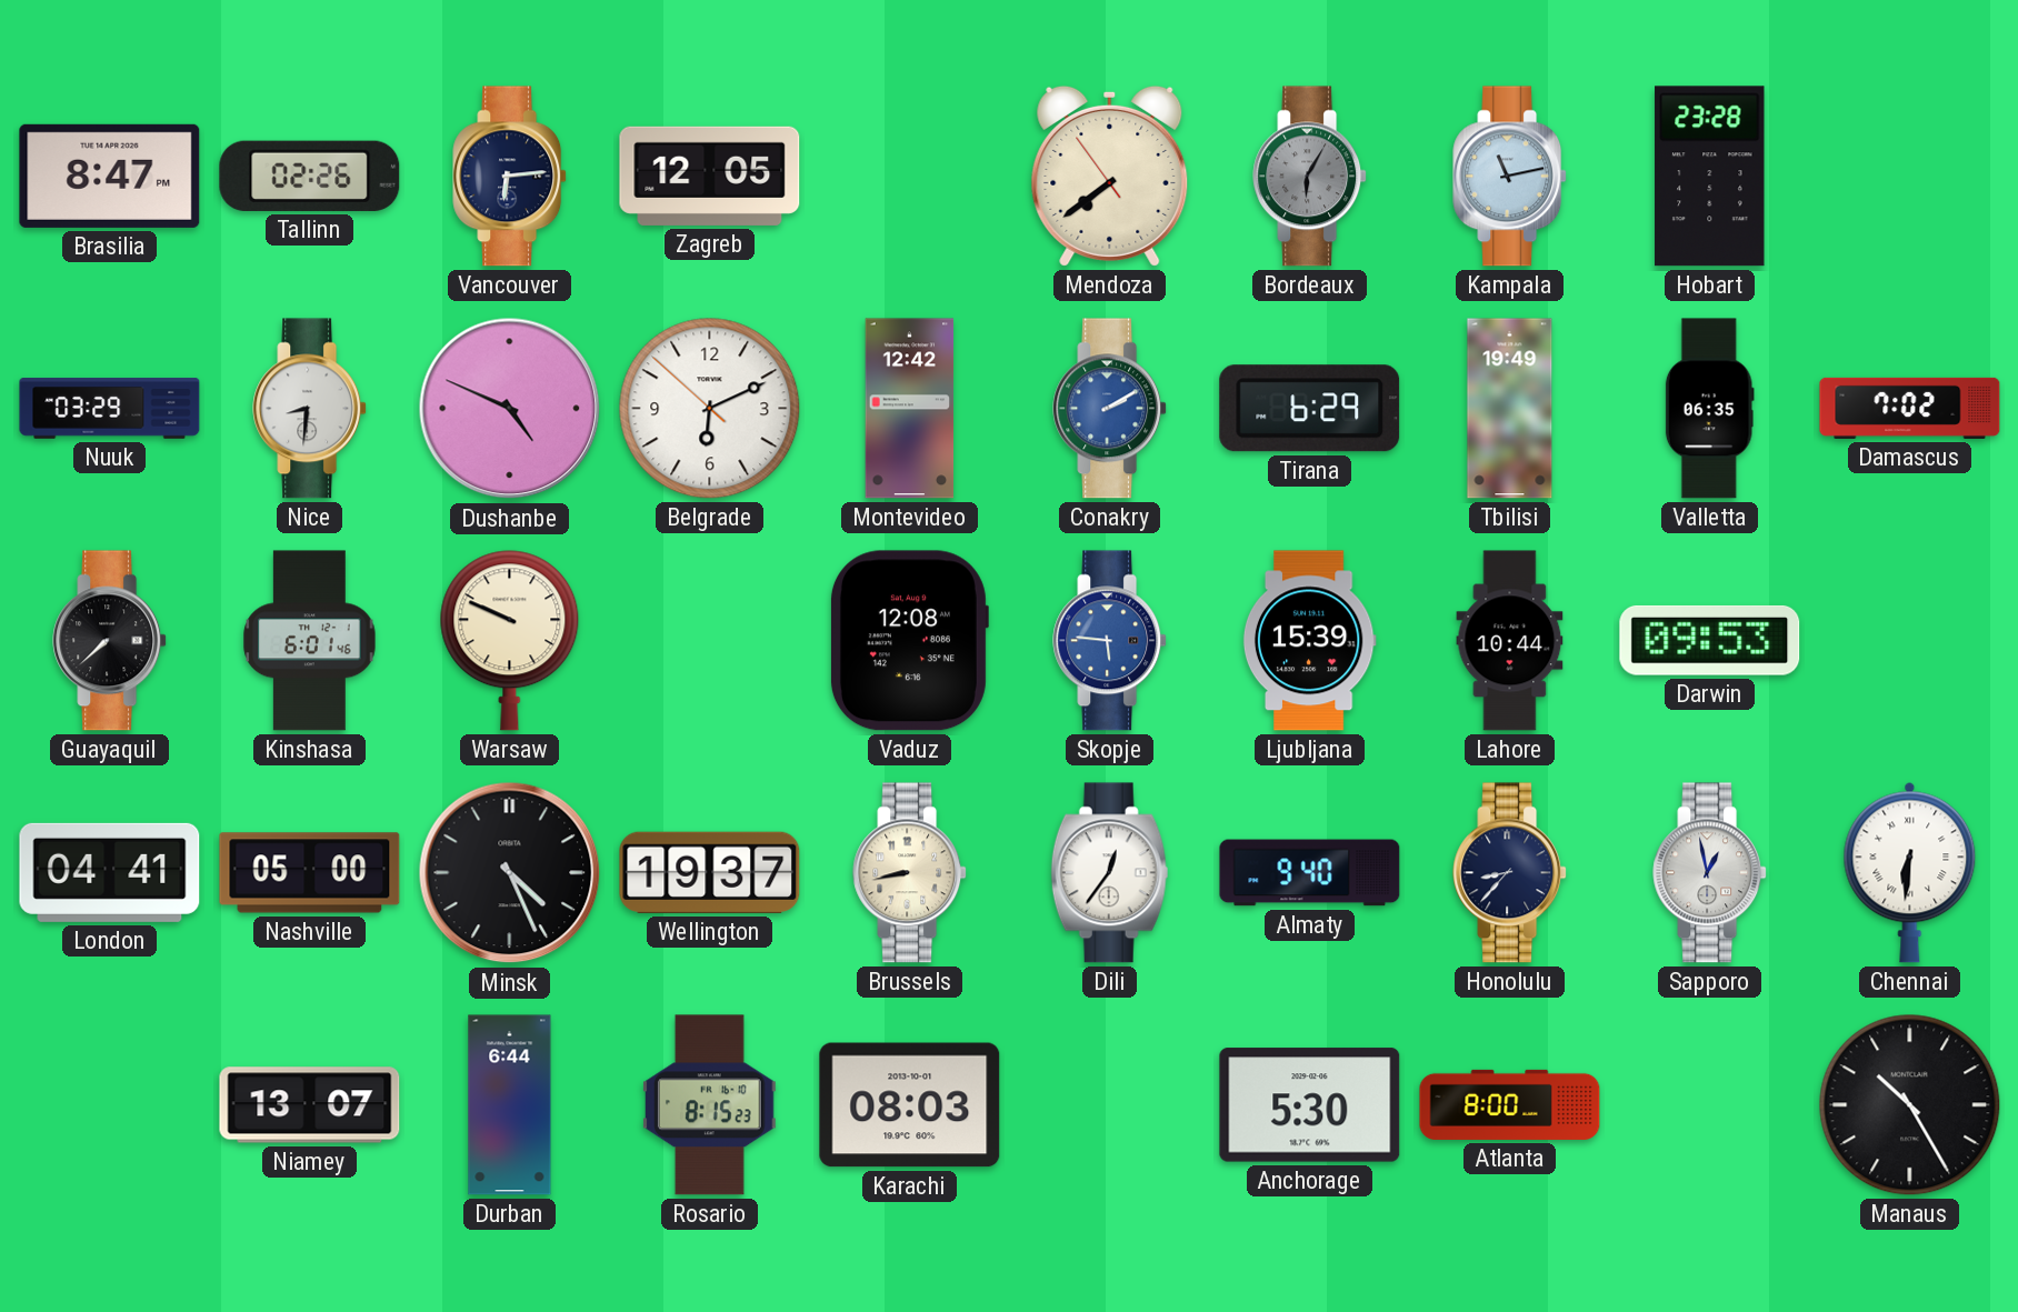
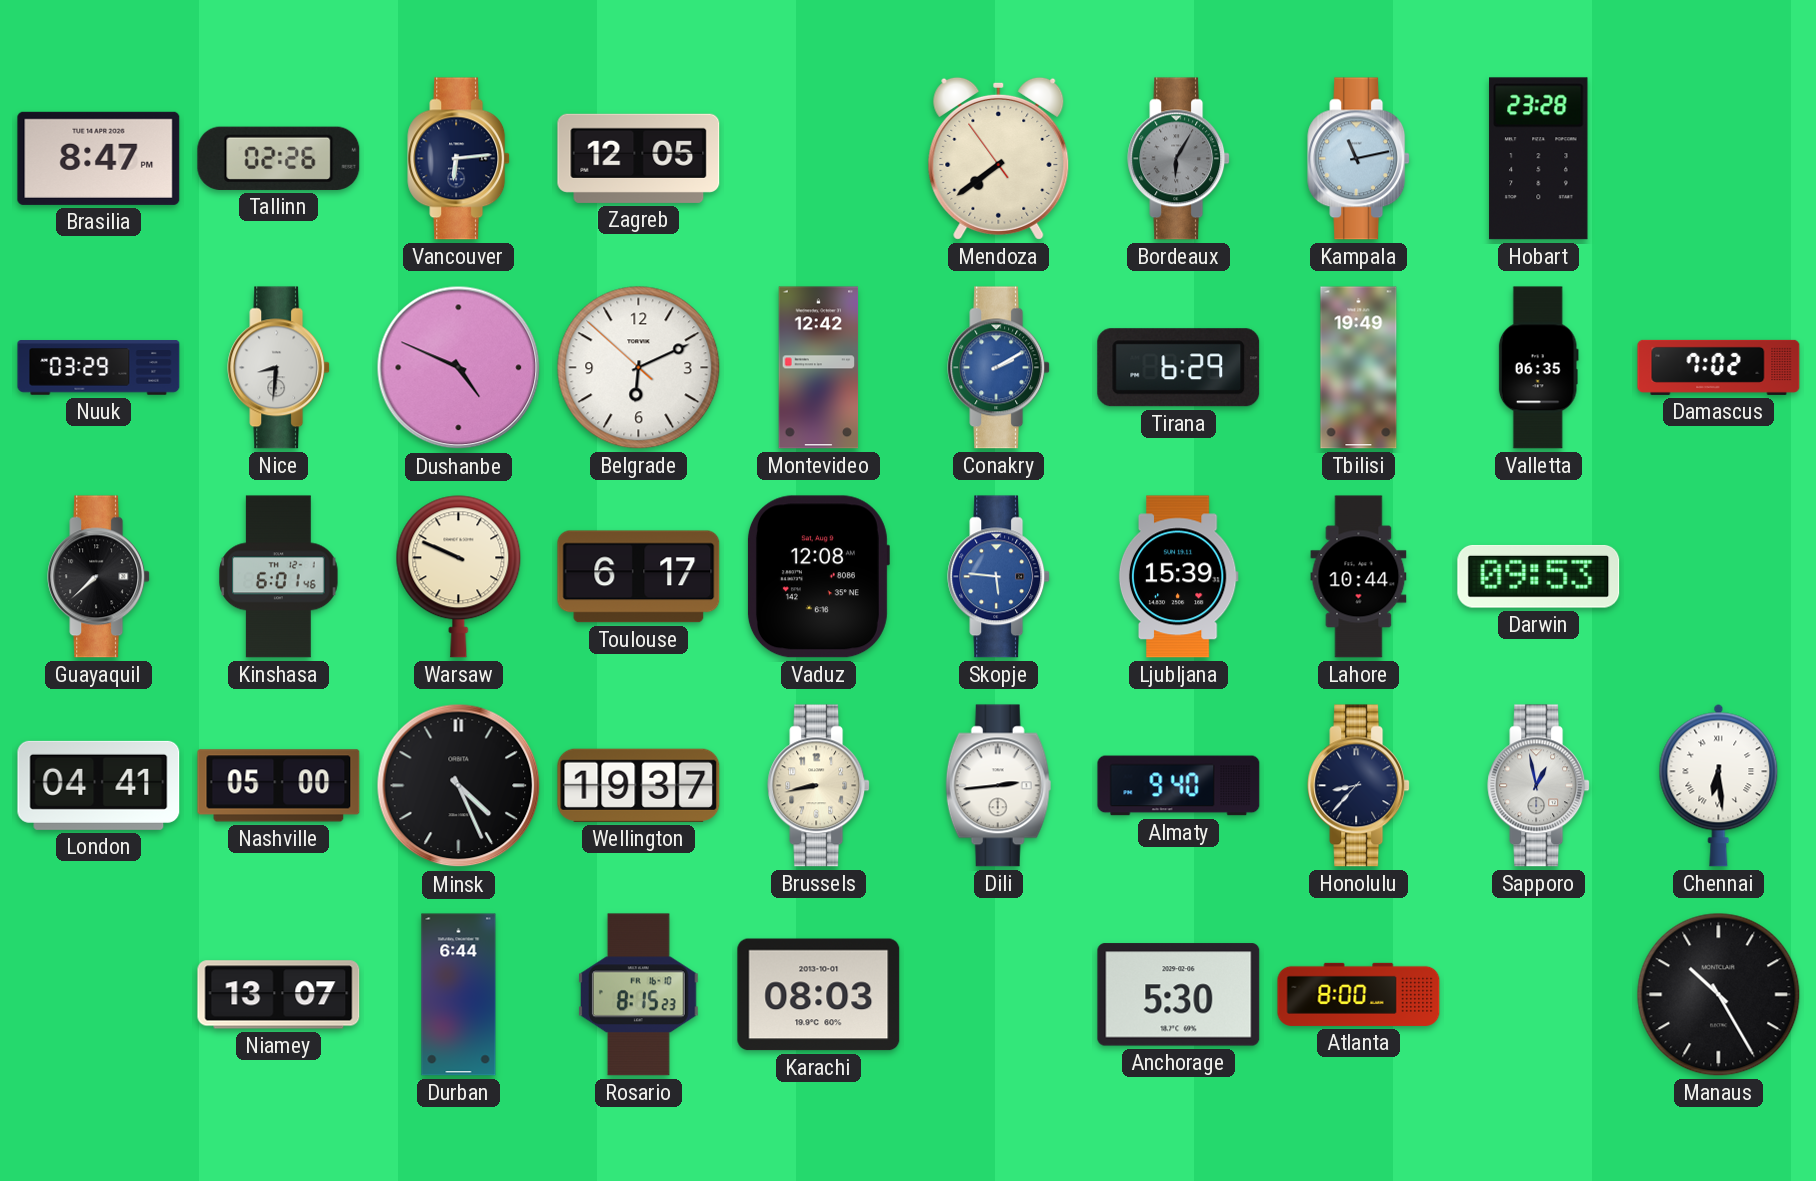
Toulouse: none -> 6:17
Dili: 12:36 -> 2:44
Chennai: 6:31 -> 6:29
